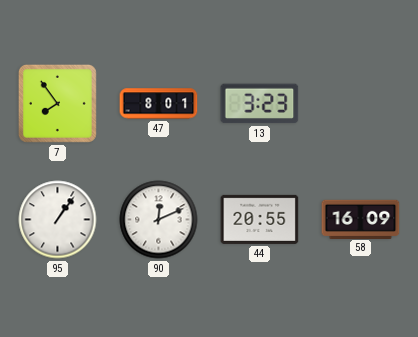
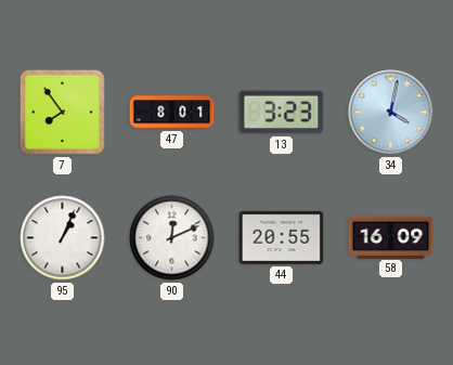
34: none -> 4:02
95: 1:06 -> 1:04
